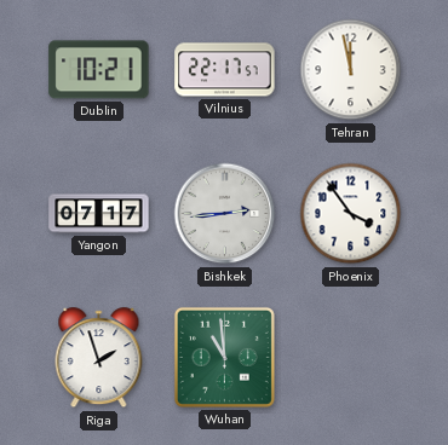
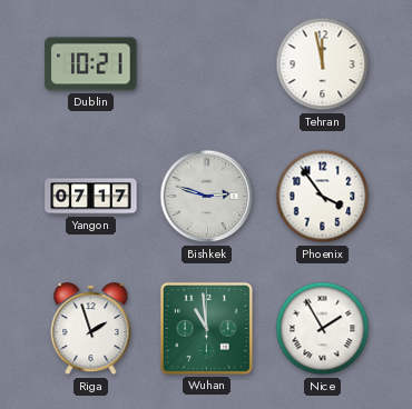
Vilnius: 22:17 -> none
Bishkek: 2:44 -> 2:48
Nice: none -> 1:55
